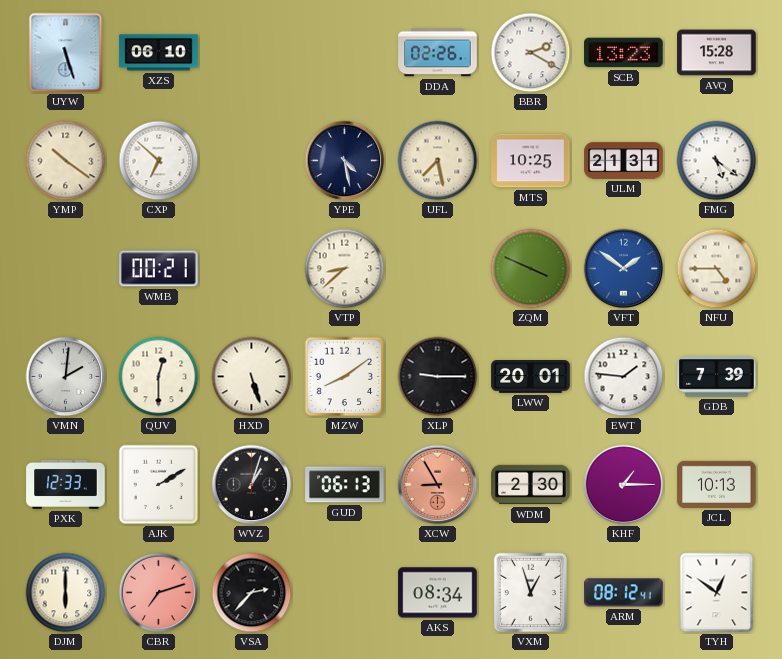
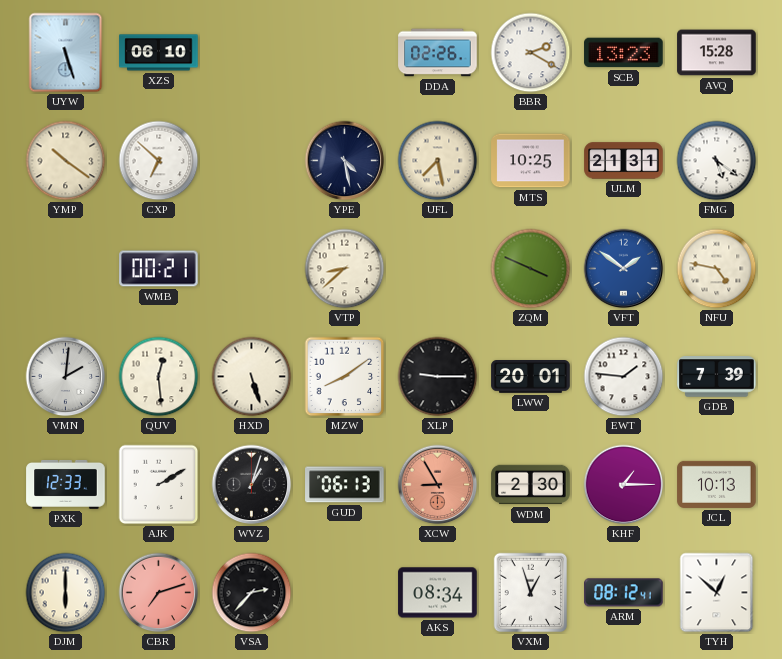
NFU: 4:45 -> 4:47
QUV: 12:30 -> 12:29
TYH: 12:51 -> 12:52
